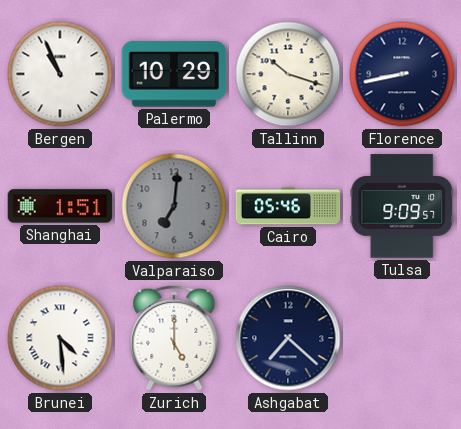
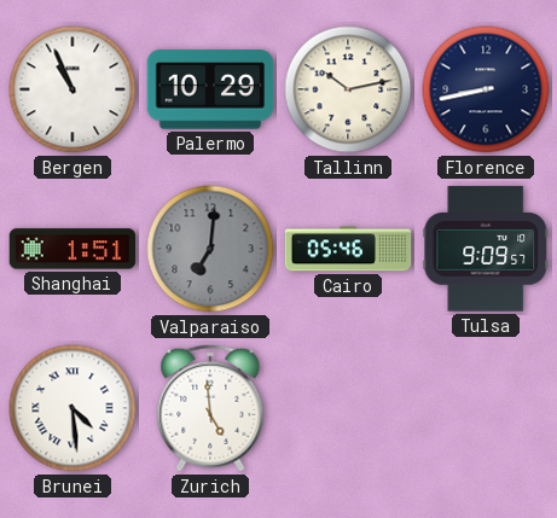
Tallinn: 10:18 -> 10:13
Zurich: 5:00 -> 4:59
Ashgabat: 7:22 -> none
